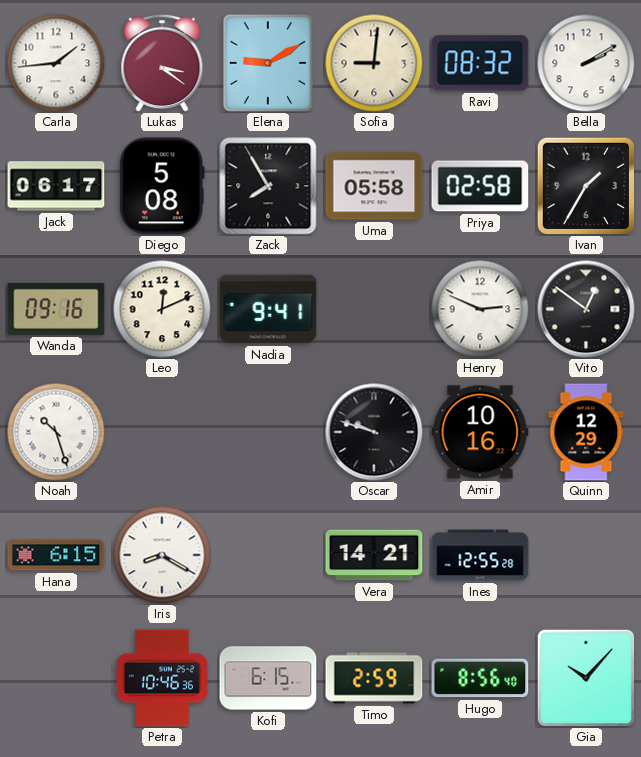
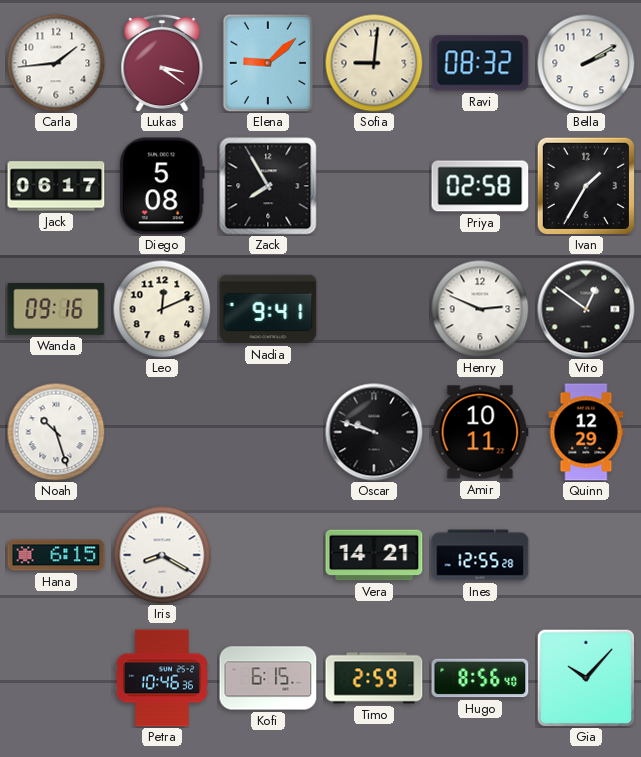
Elena: 9:10 -> 9:08
Uma: 05:58 -> none
Amir: 10:16 -> 10:11
